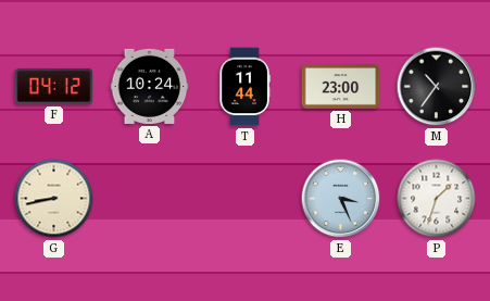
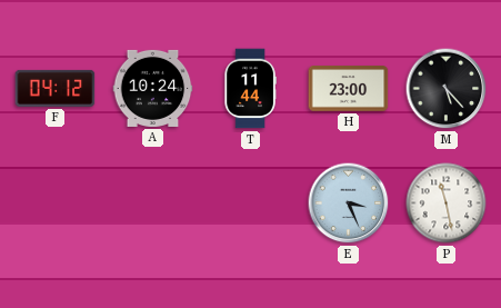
M: 10:36 -> 5:23
G: 8:43 -> none
P: 1:33 -> 11:28
